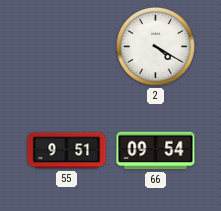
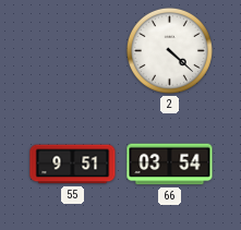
2: 4:20 -> 4:22
66: 09:54 -> 03:54
